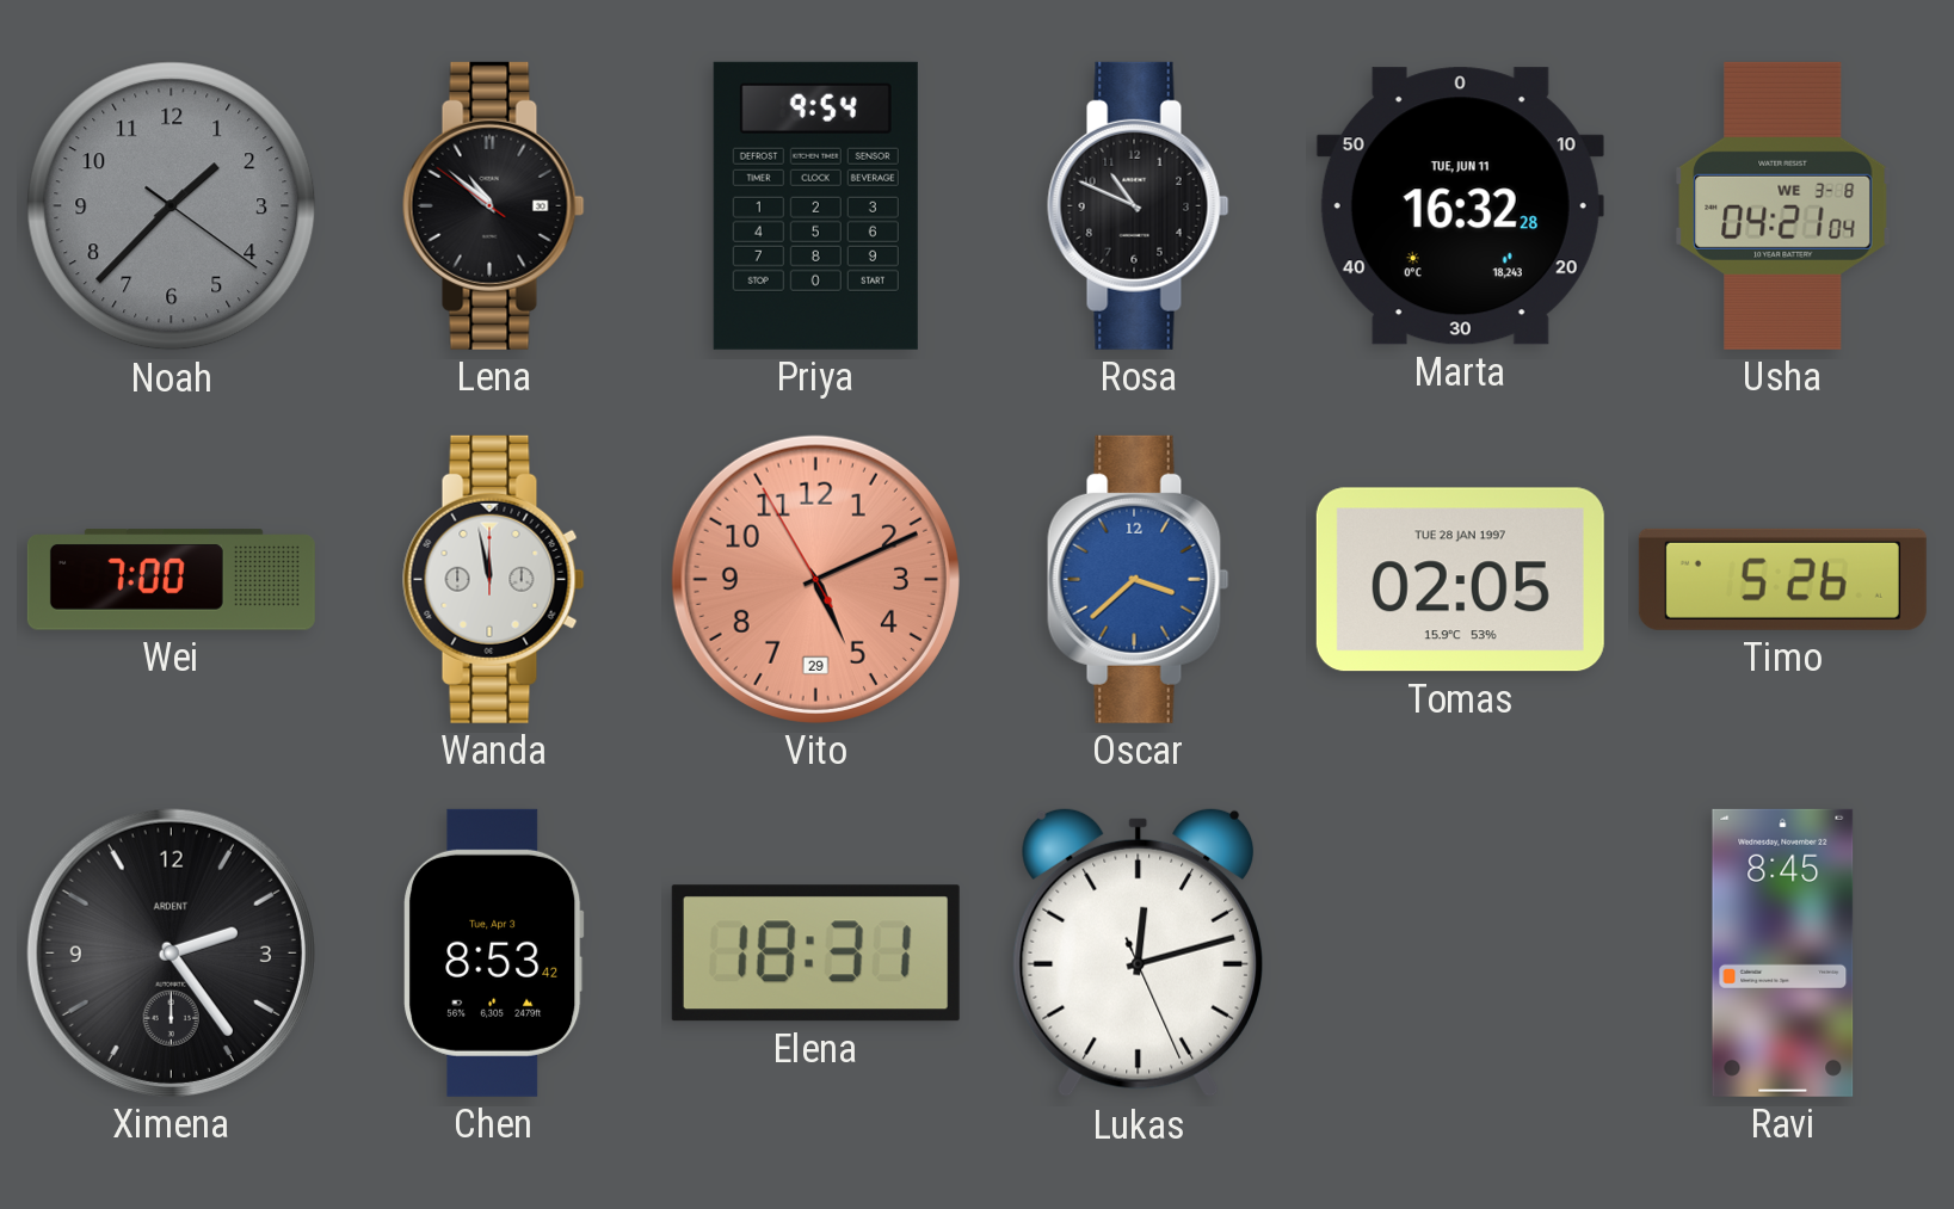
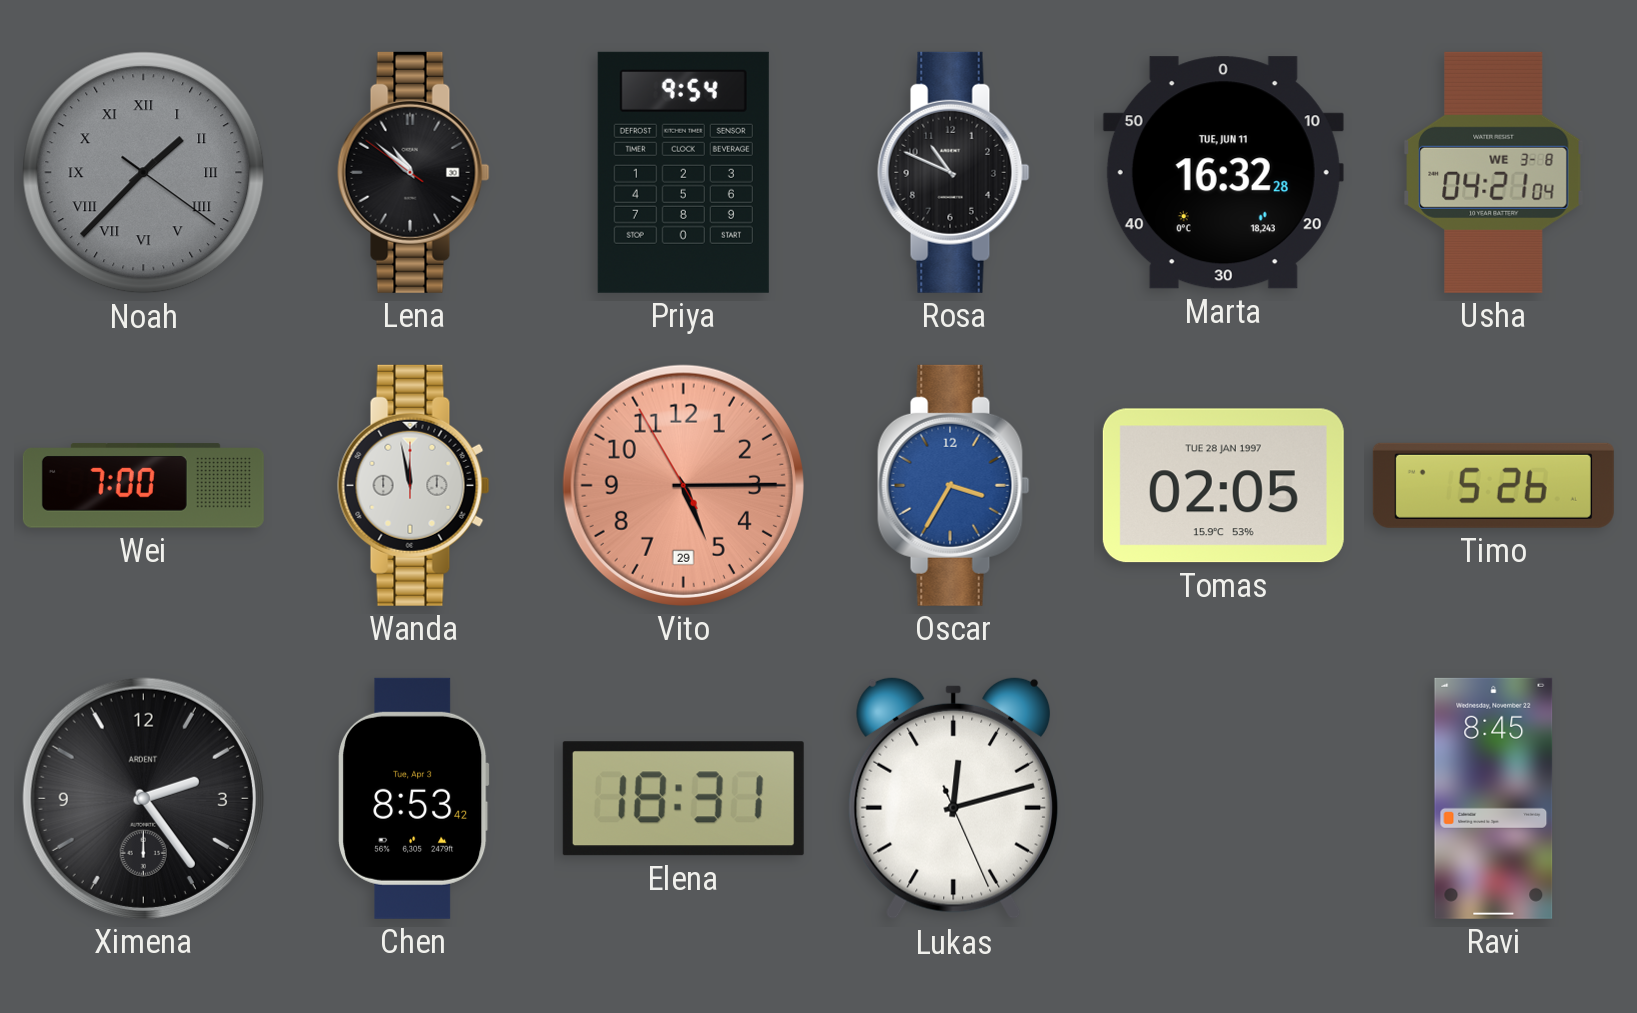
Noah numerals: Arabic -> Roman
Vito: 5:10 -> 5:14
Oscar: 3:38 -> 3:35
